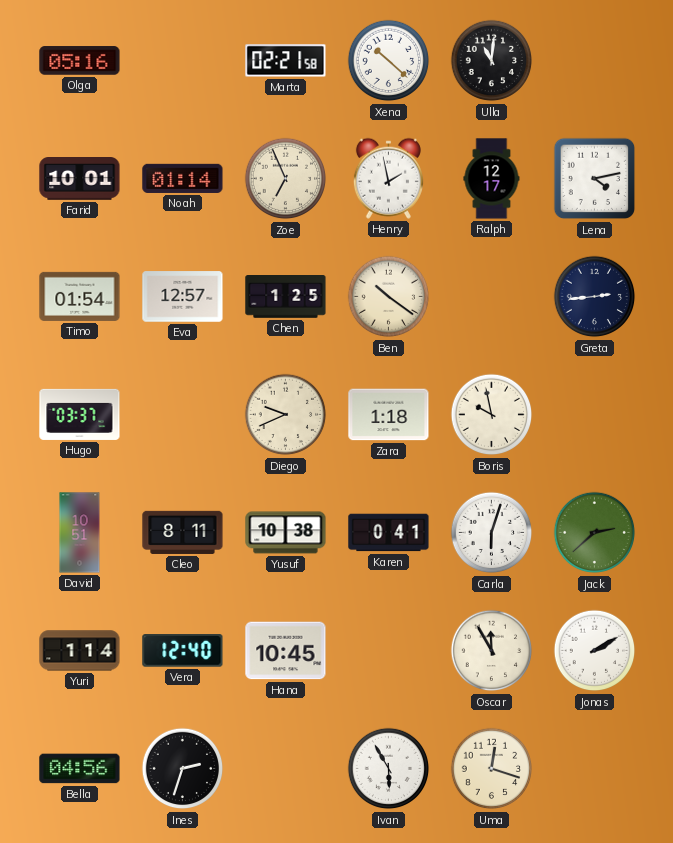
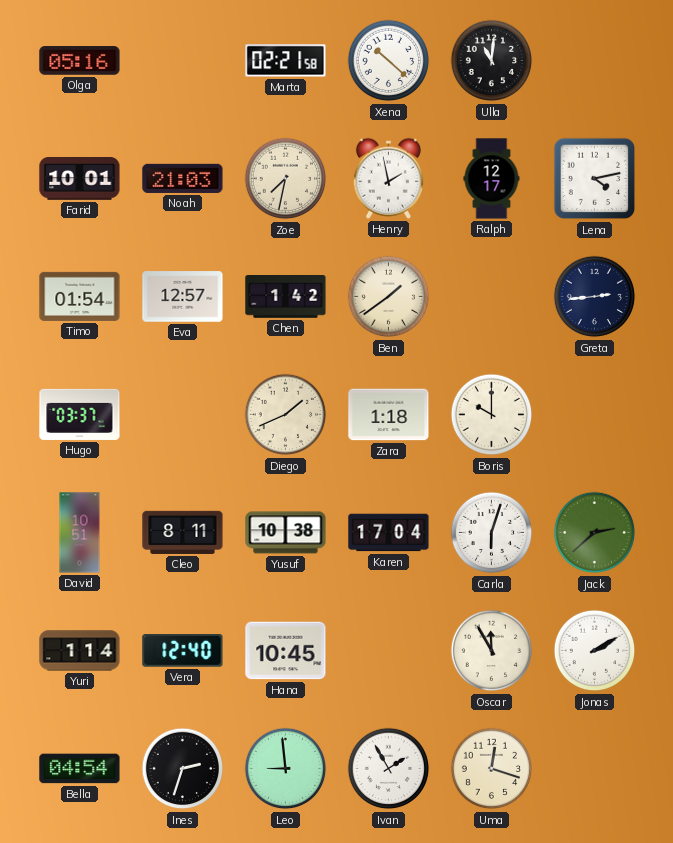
Noah: 01:14 -> 21:03
Zoe: 6:56 -> 7:32
Chen: 1:25 -> 1:42
Ben: 10:21 -> 1:39
Diego: 9:41 -> 1:41
Boris: 9:58 -> 10:00
Karen: 0:41 -> 17:04
Bella: 04:56 -> 04:54
Leo: none -> 8:59
Ivan: 5:55 -> 1:55
